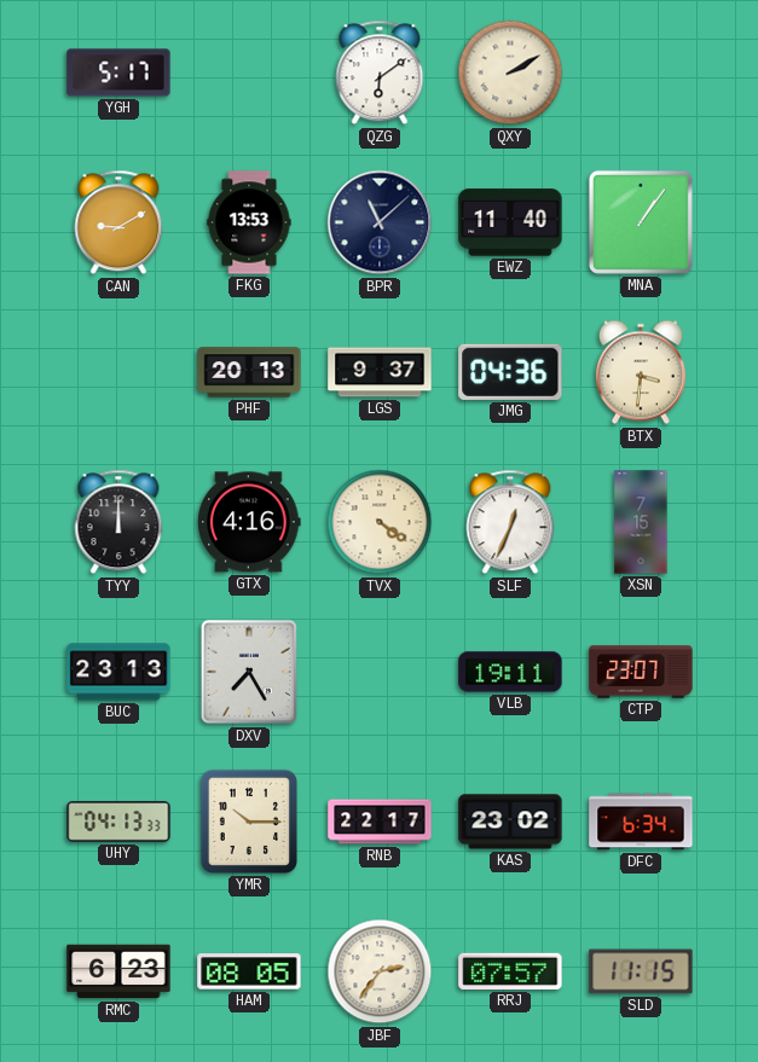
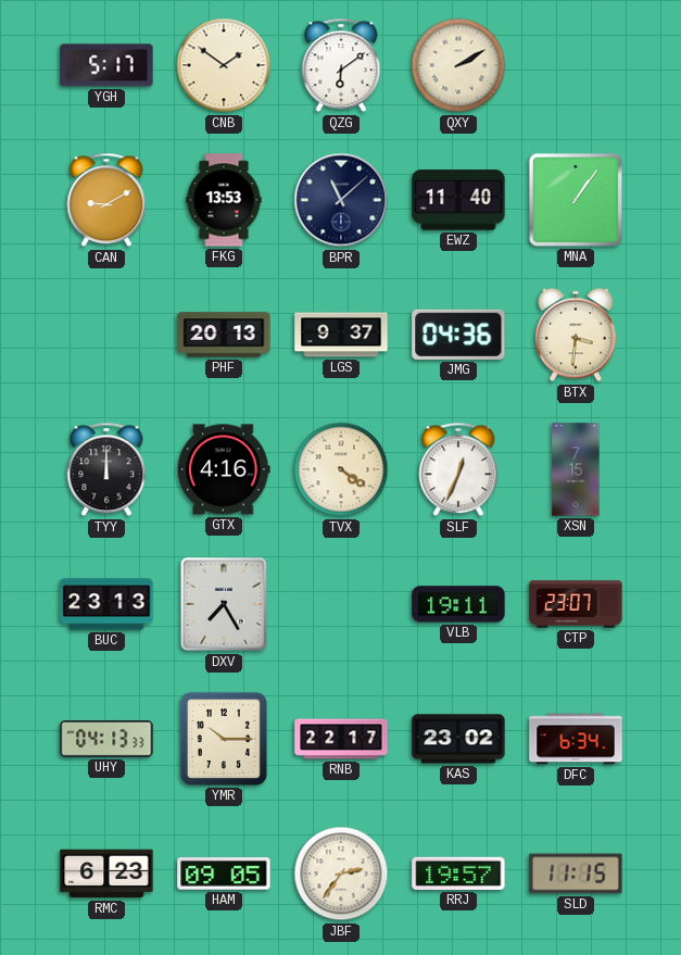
CNB: none -> 1:51
HAM: 08:05 -> 09:05
RRJ: 07:57 -> 19:57
